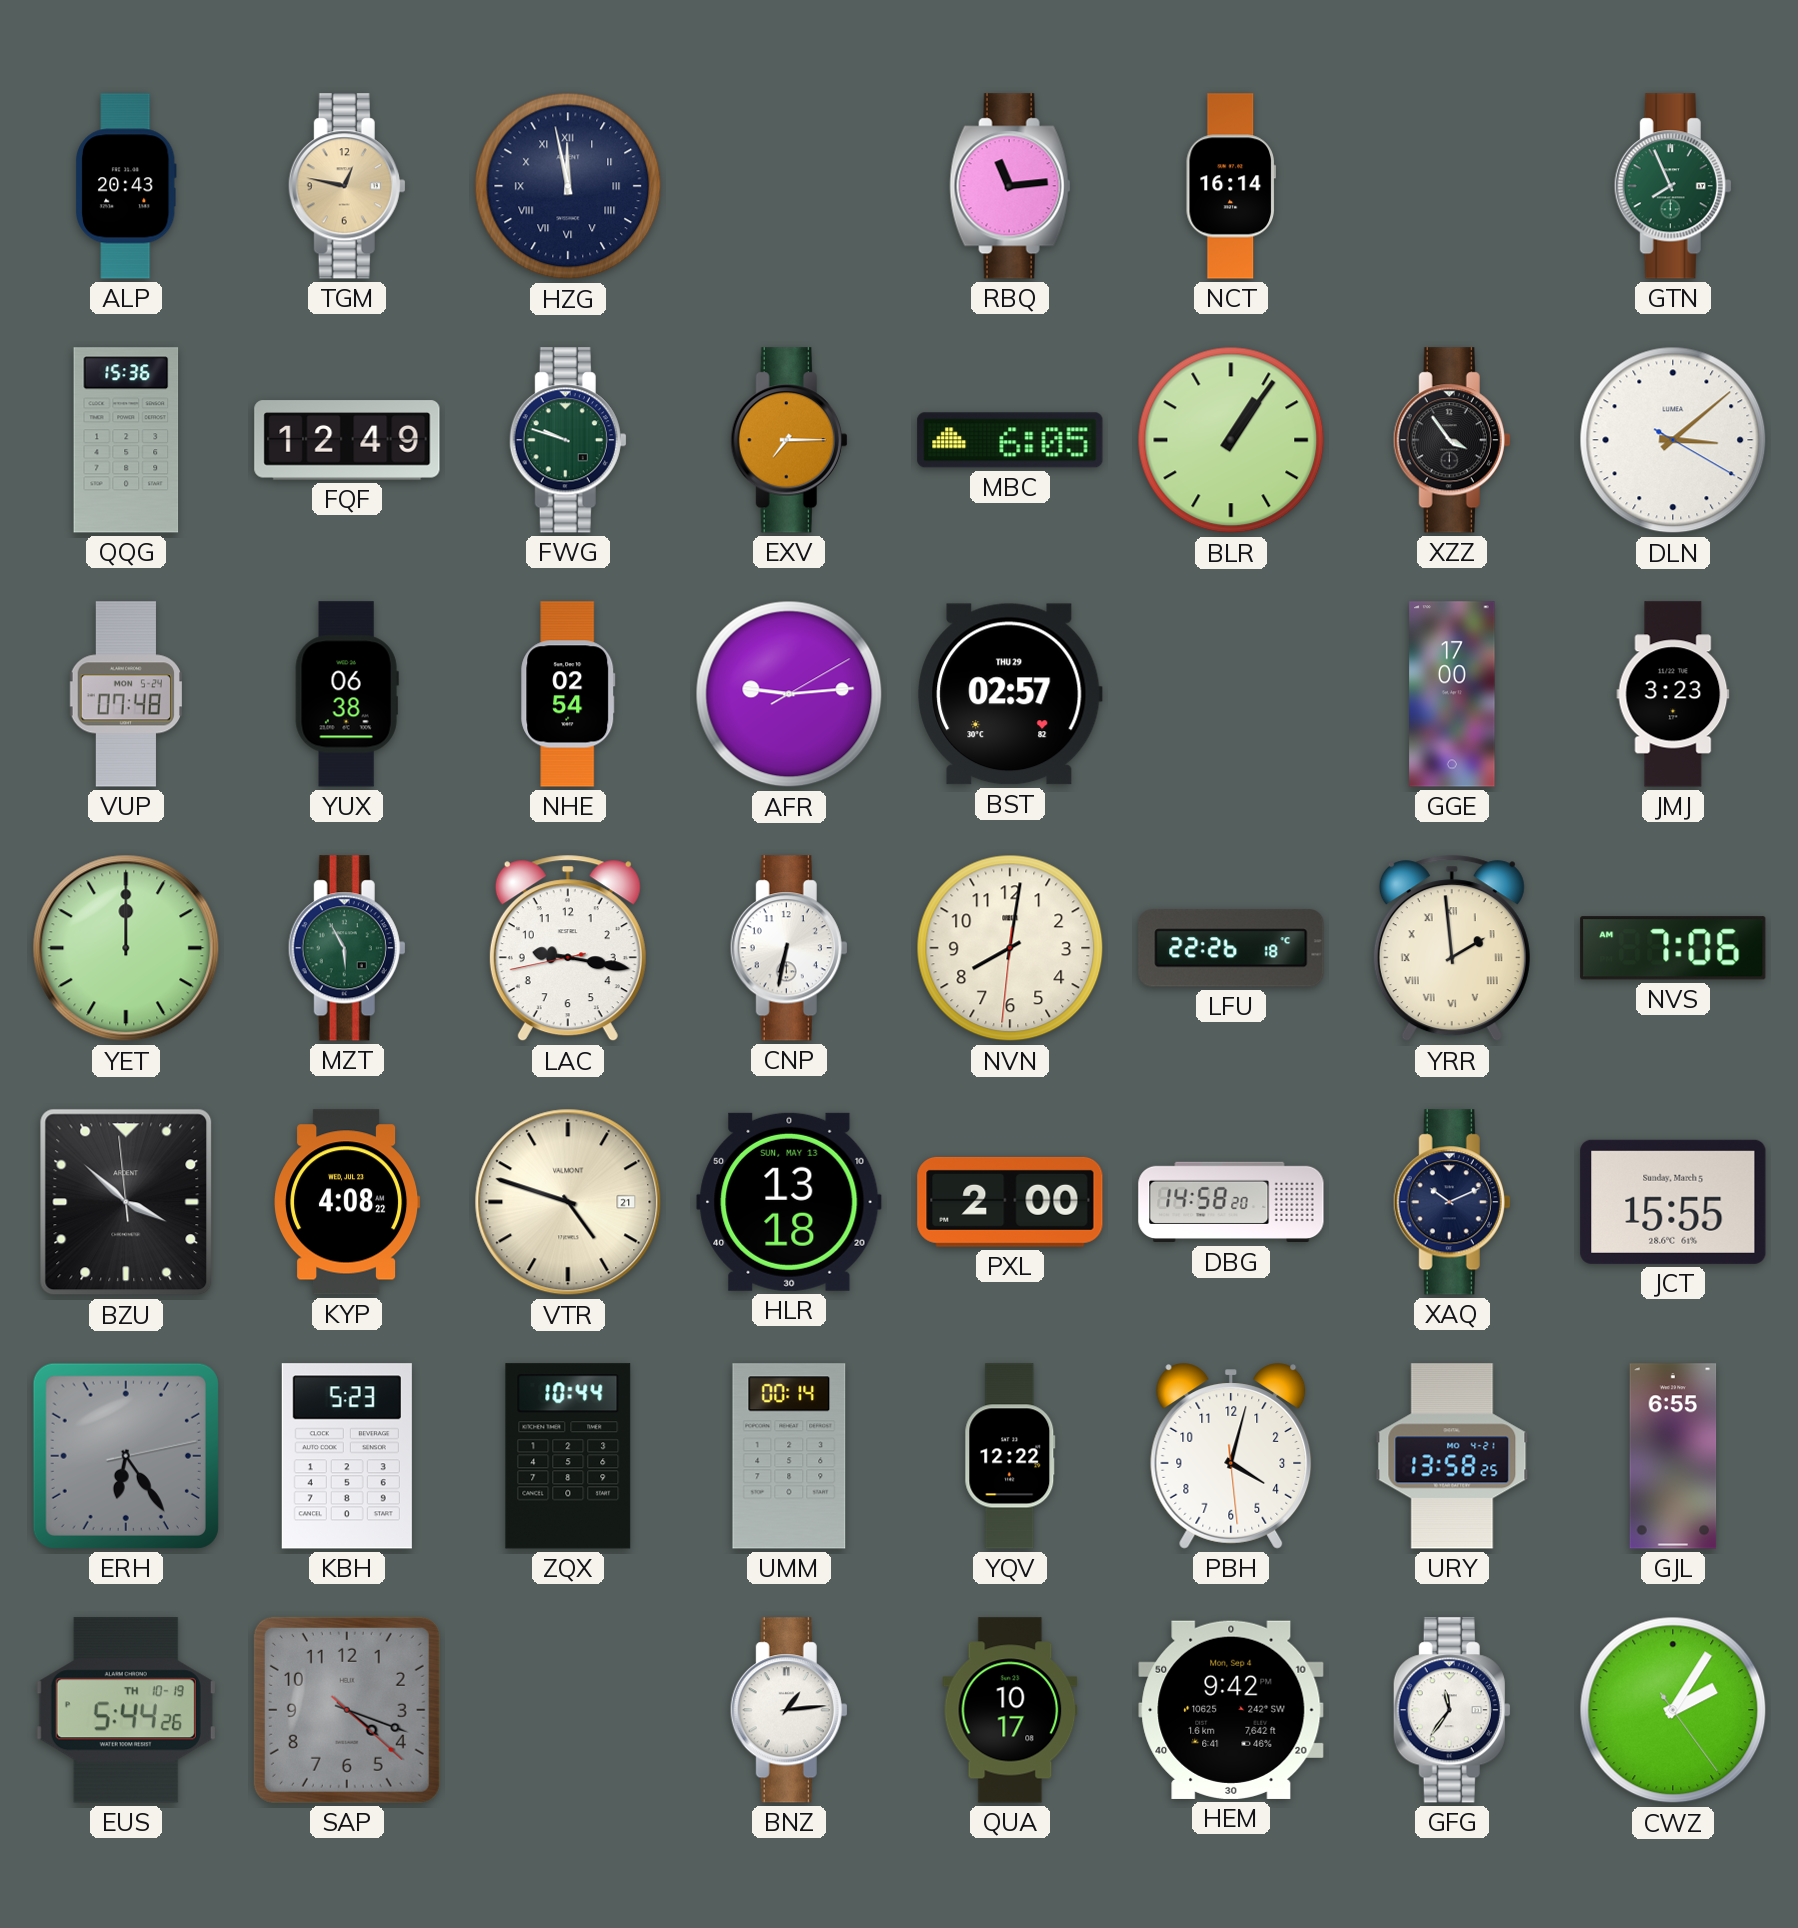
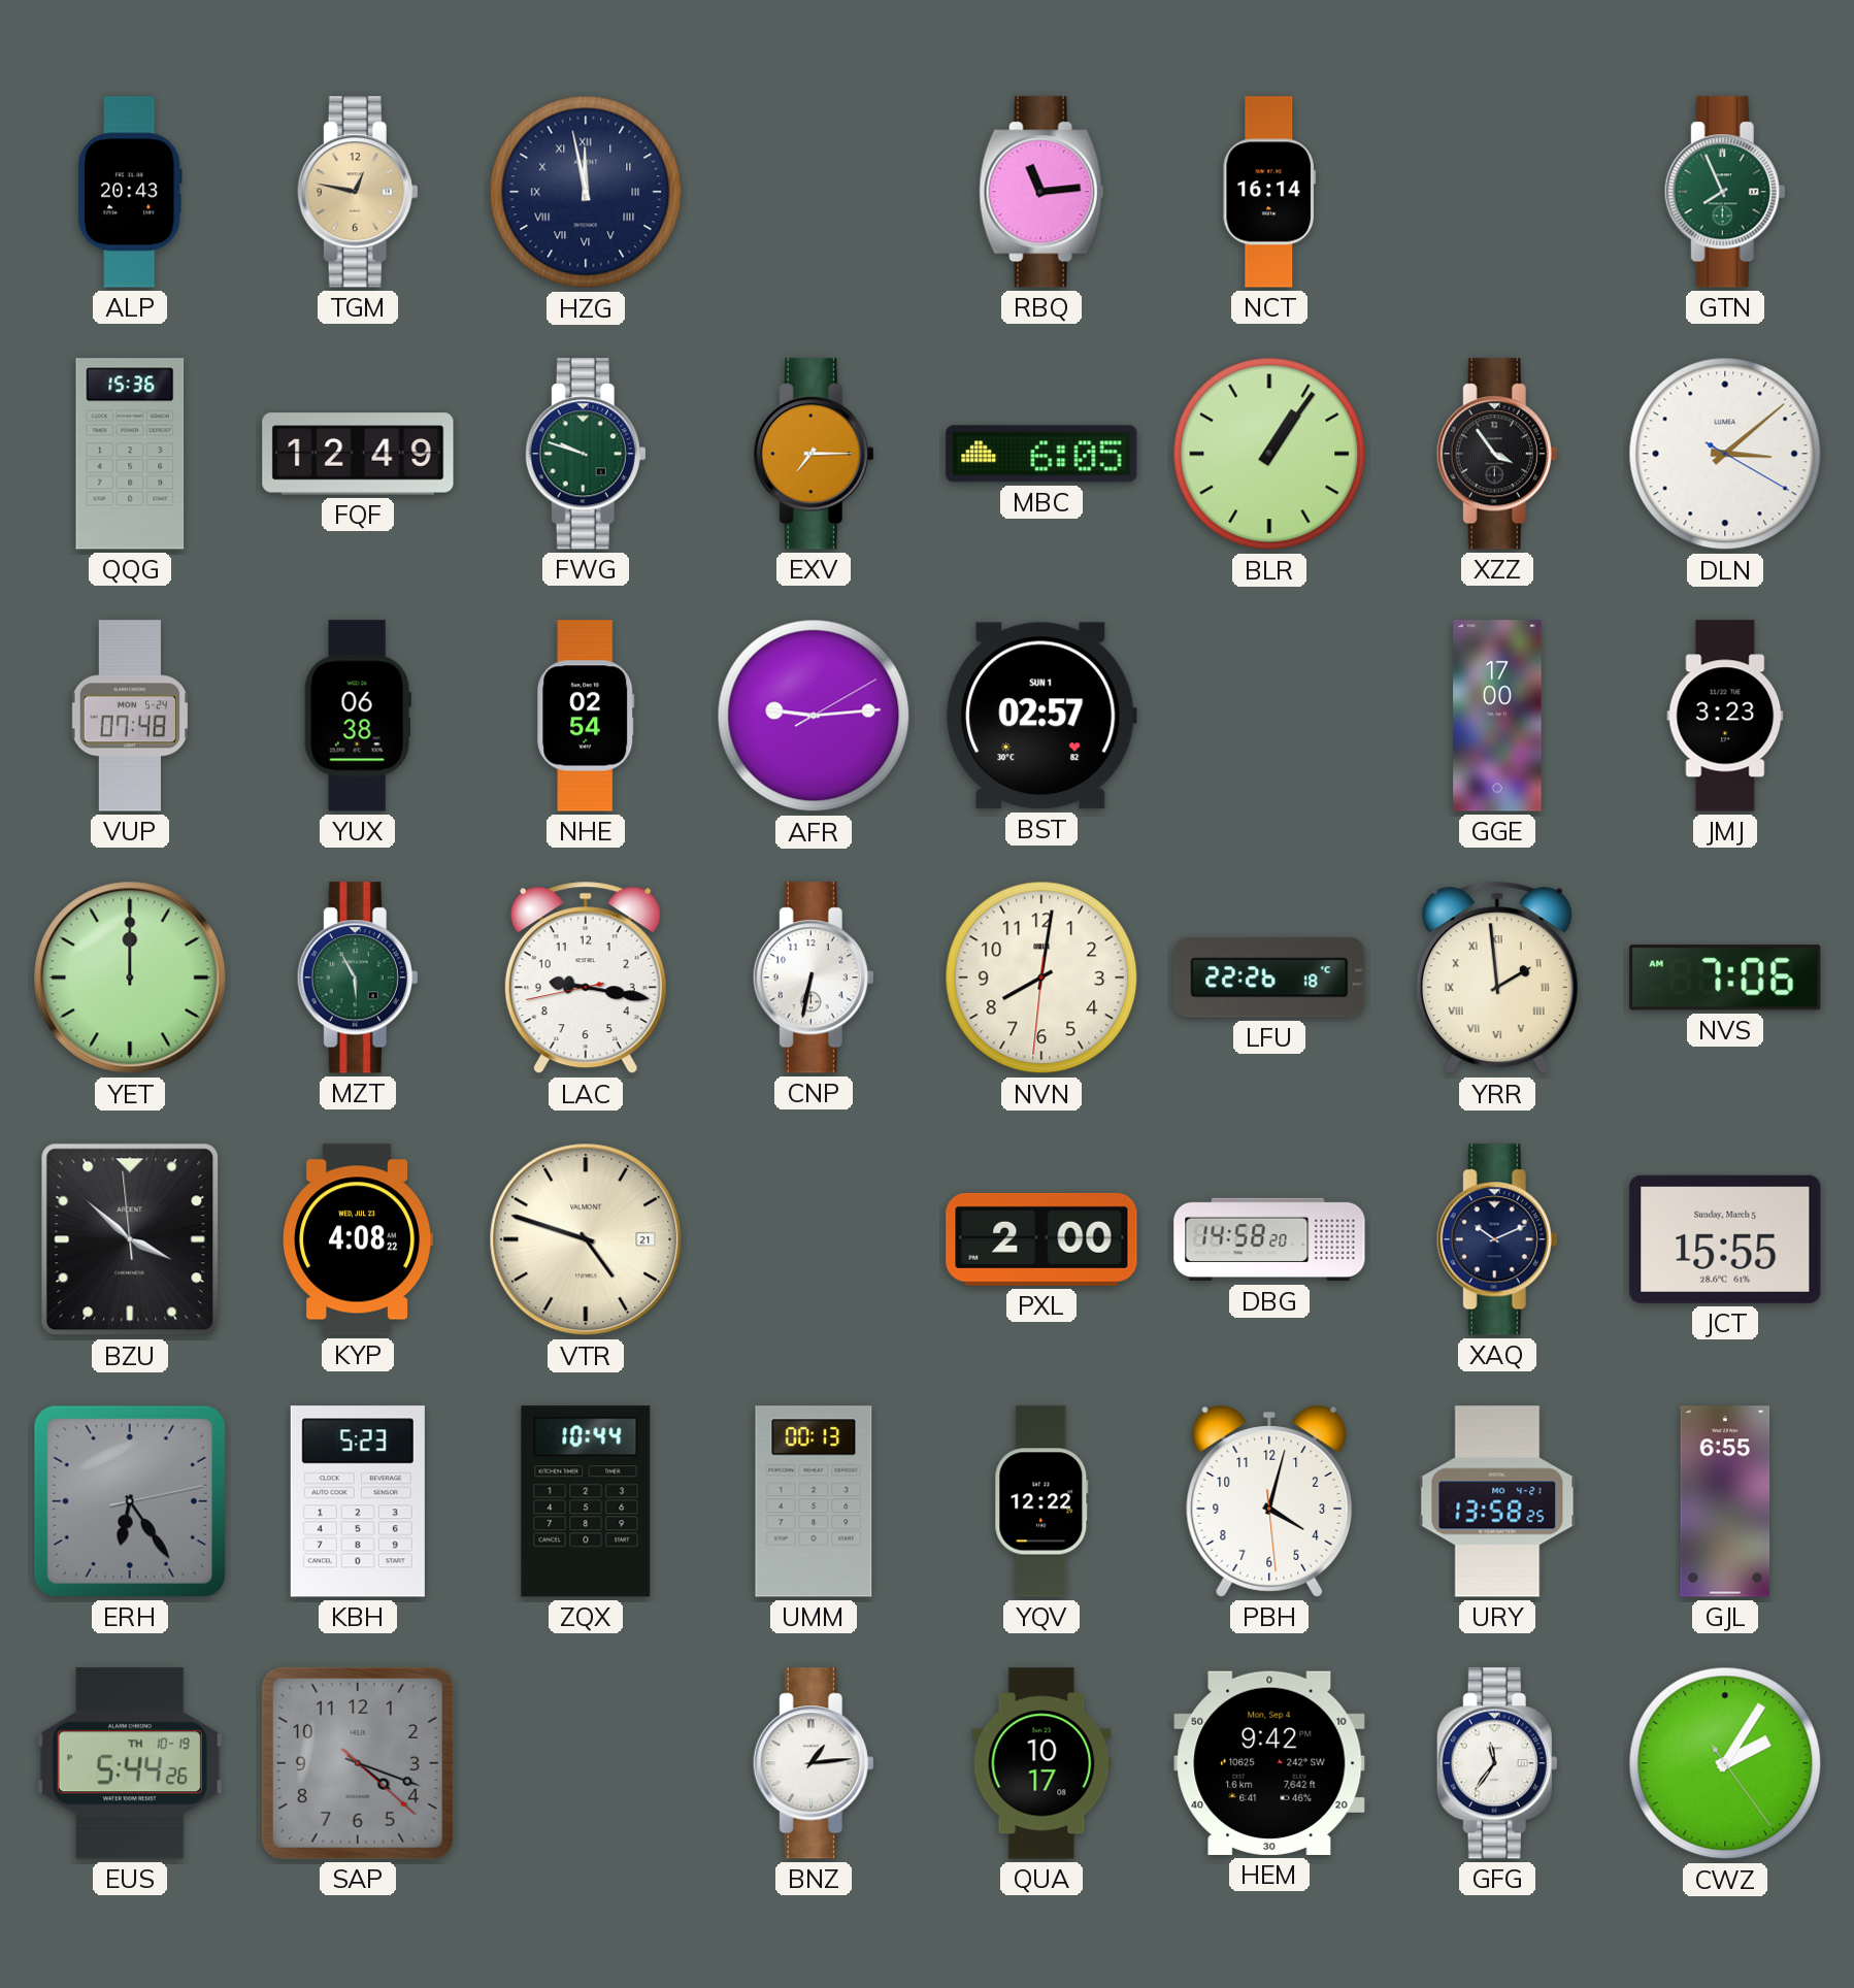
BST date: THU 29 -> SUN 1
HLR: 13:18 -> none
UMM: 00:14 -> 00:13
